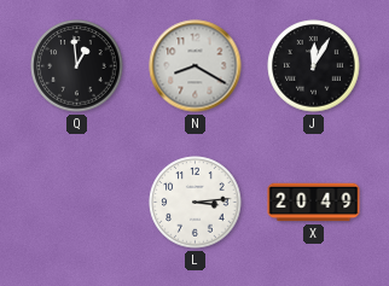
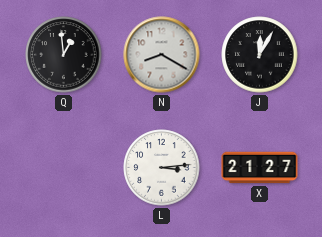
X: 20:49 -> 21:27
